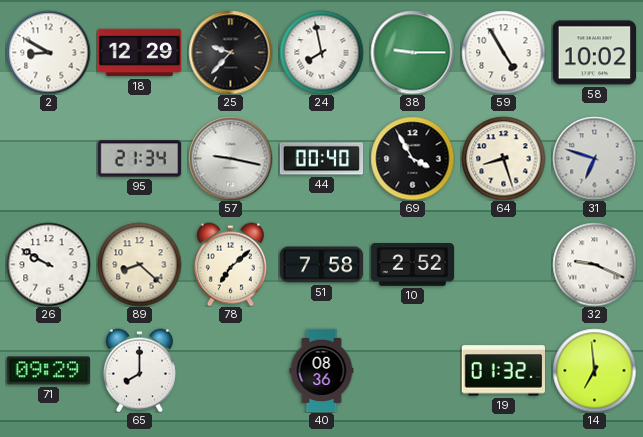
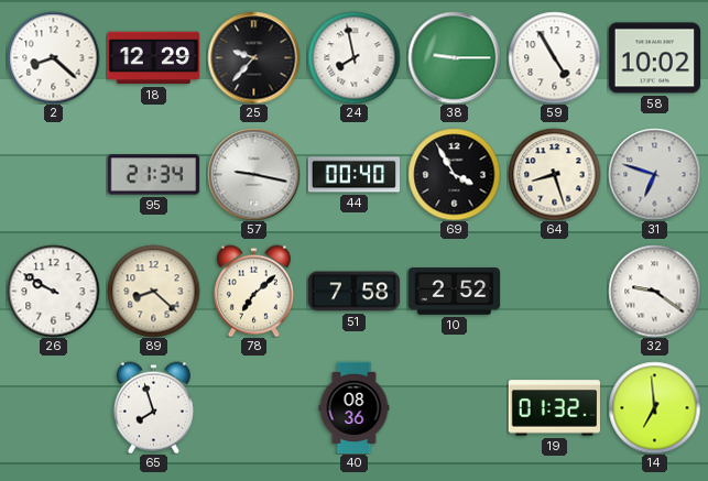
2: 8:50 -> 8:22
32: 9:19 -> 9:21
71: 09:29 -> none
65: 8:00 -> 7:57
